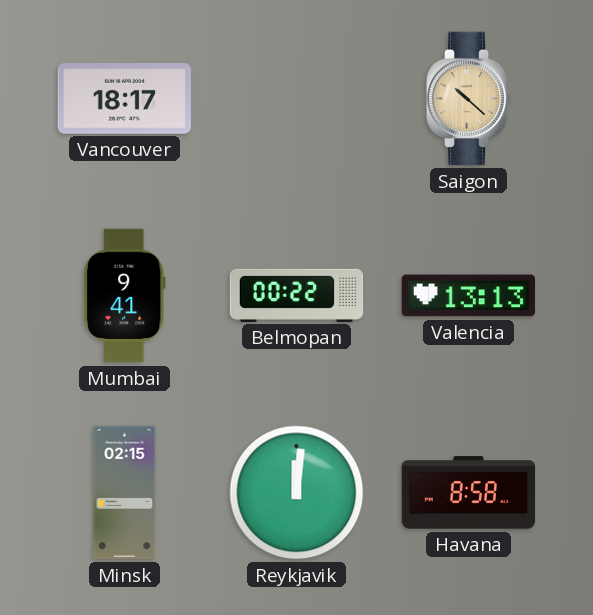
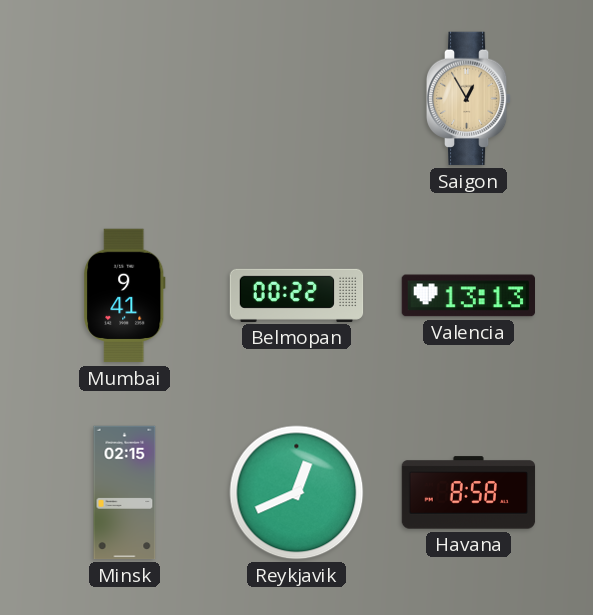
Vancouver: 18:17 -> none
Saigon: 10:22 -> 12:55
Reykjavik: 12:01 -> 12:41
